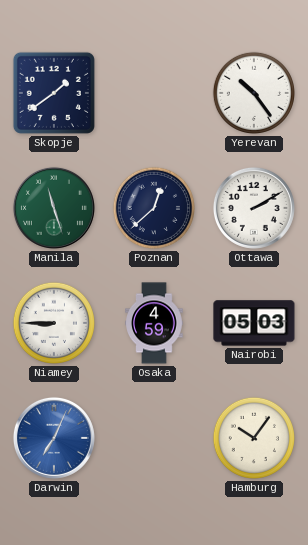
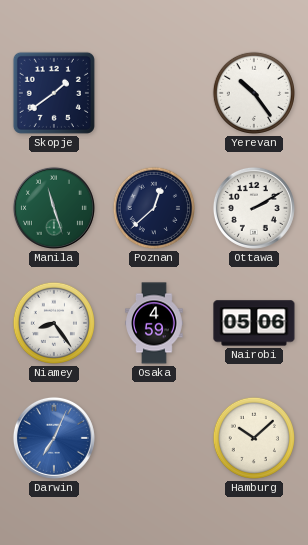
Niamey: 8:45 -> 8:24
Nairobi: 05:03 -> 05:06
Hamburg: 10:06 -> 10:08
